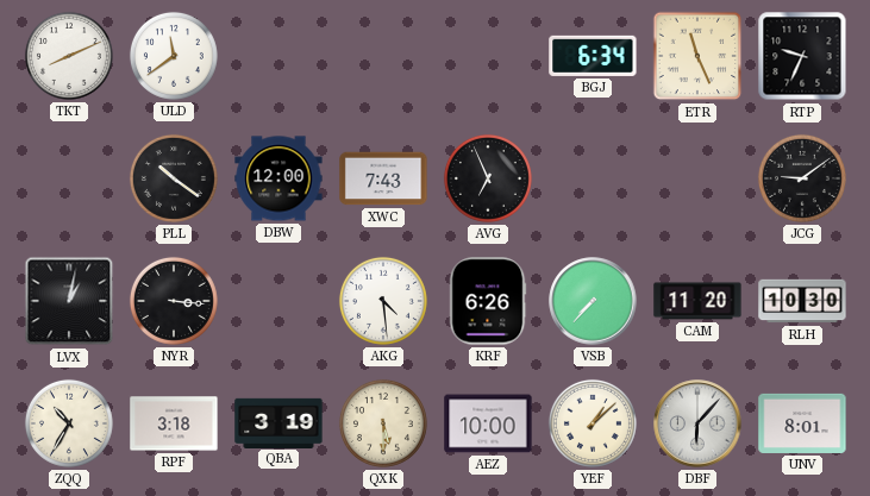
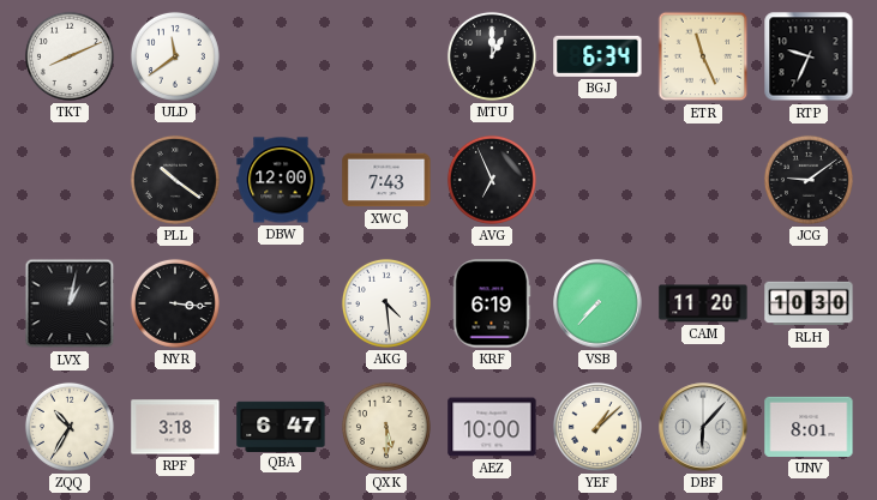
MTU: none -> 1:00
KRF: 6:26 -> 6:19
QBA: 3:19 -> 6:47
